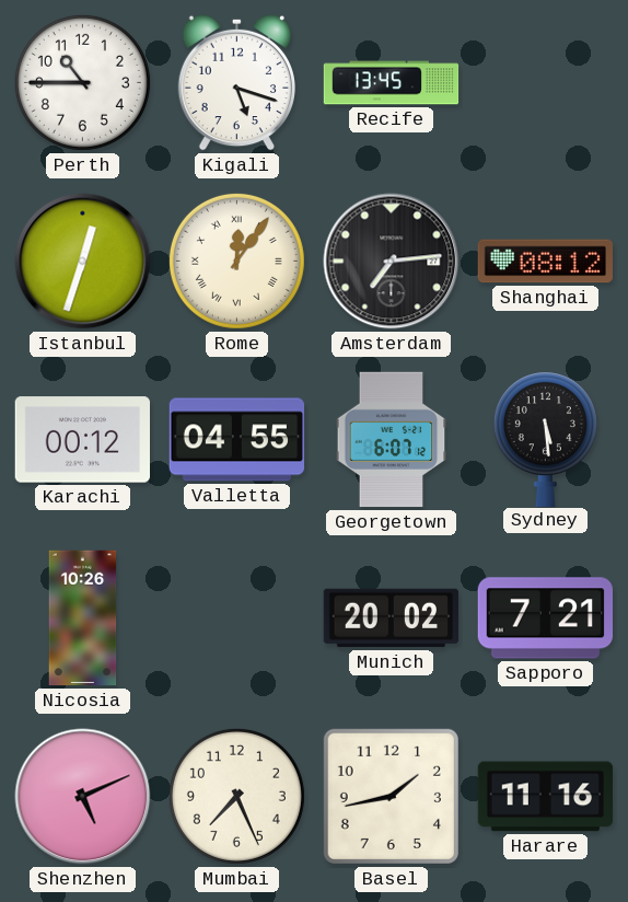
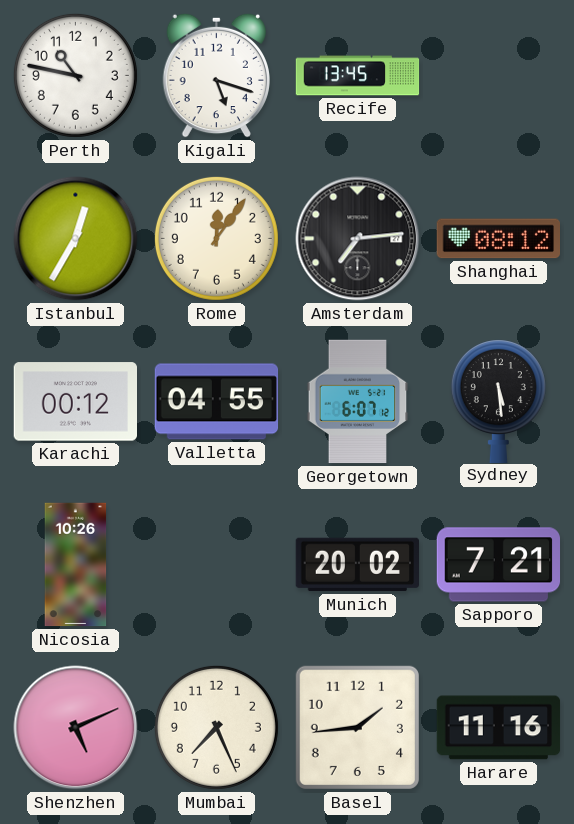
Perth: 10:45 -> 10:47
Istanbul: 12:33 -> 12:35
Rome numerals: Roman -> Arabic
Basel: 1:43 -> 1:44
